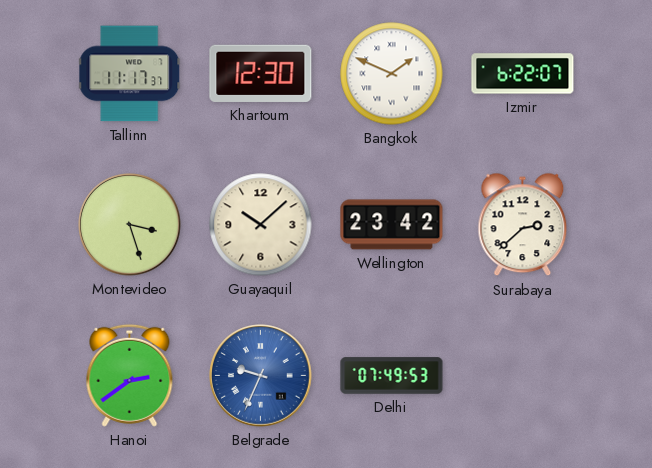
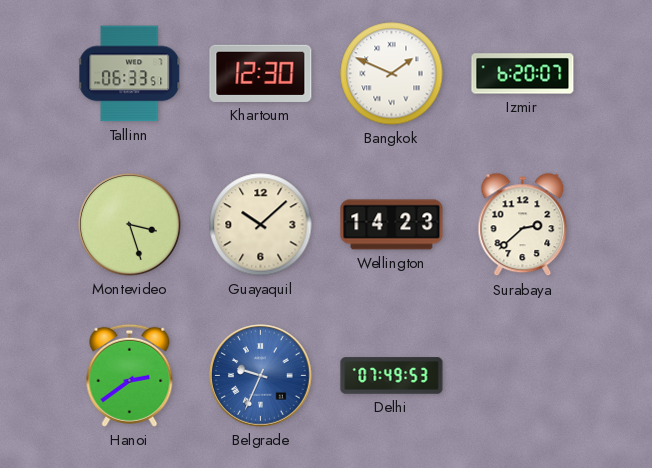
Tallinn: 11:17 -> 06:33
Izmir: 6:22 -> 6:20
Wellington: 23:42 -> 14:23
